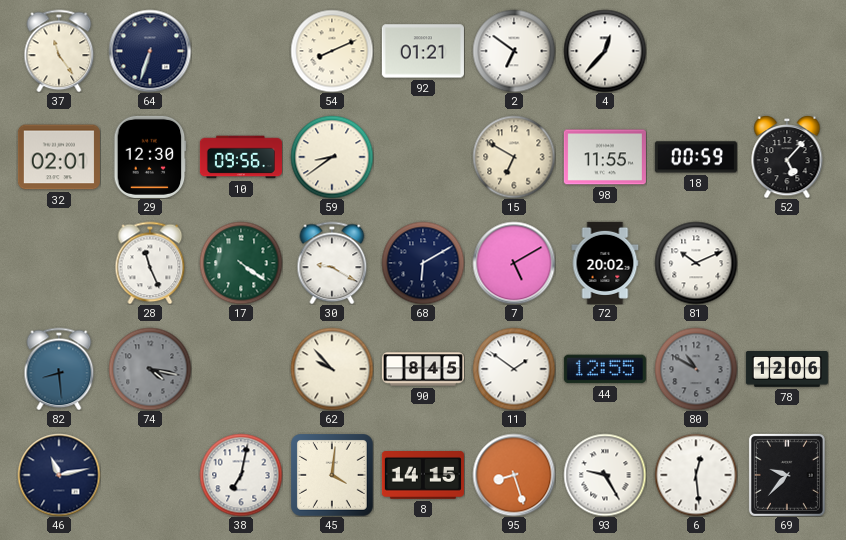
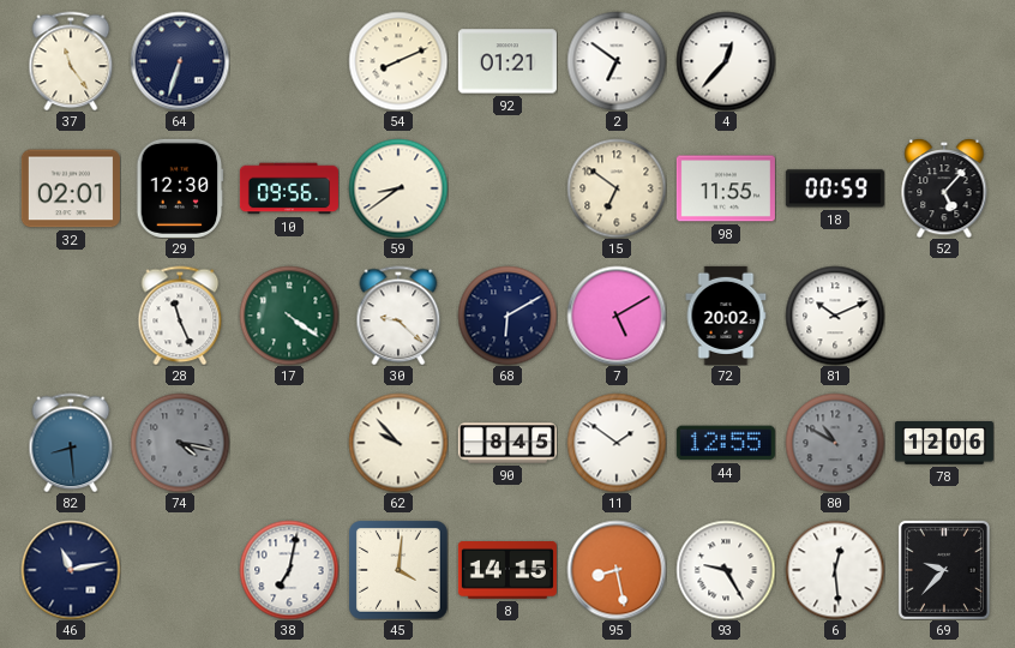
15: 6:50 -> 6:51
30: 9:20 -> 9:22
95: 8:27 -> 8:28
